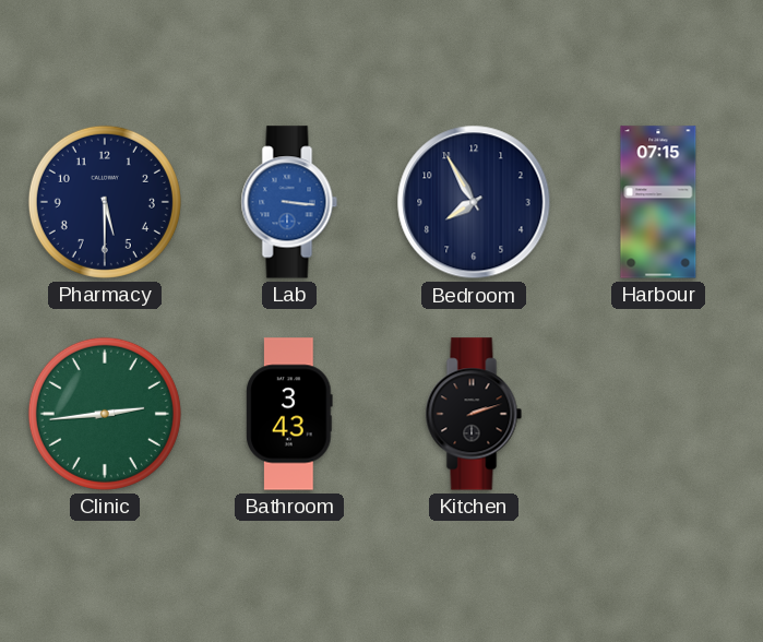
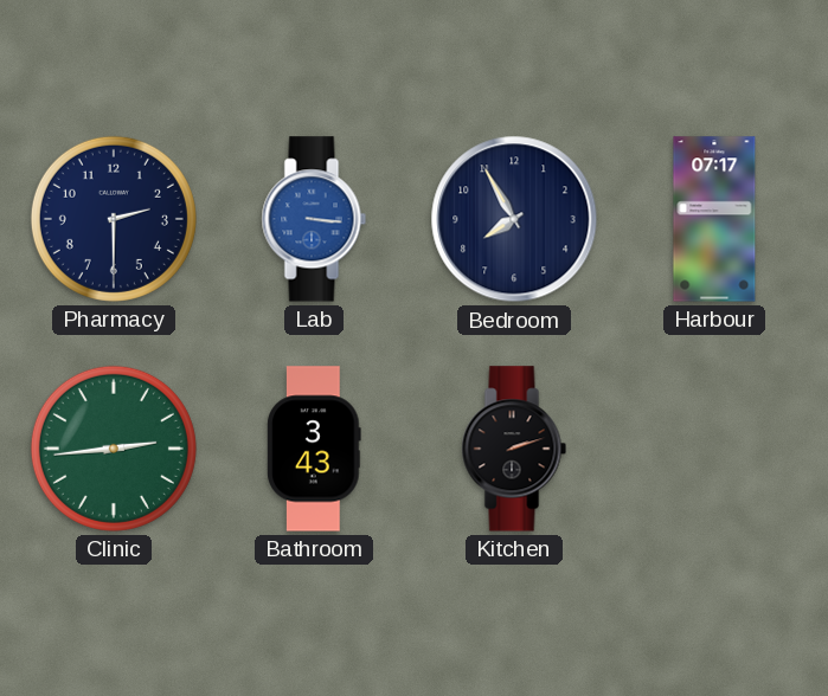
Pharmacy: 5:30 -> 2:30
Harbour: 07:15 -> 07:17
